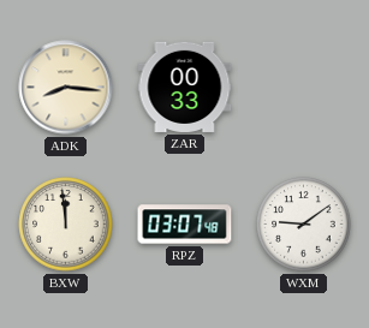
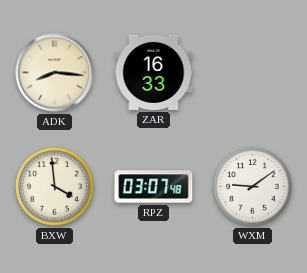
ZAR: 00:33 -> 16:33
BXW: 11:59 -> 3:59
